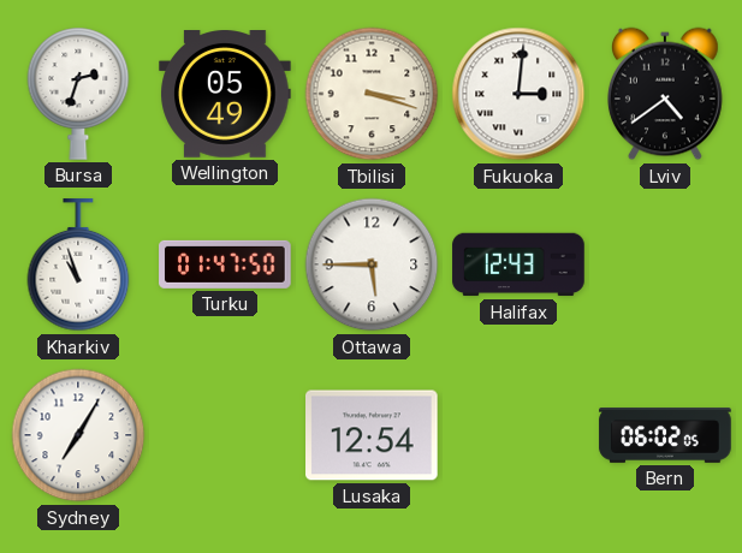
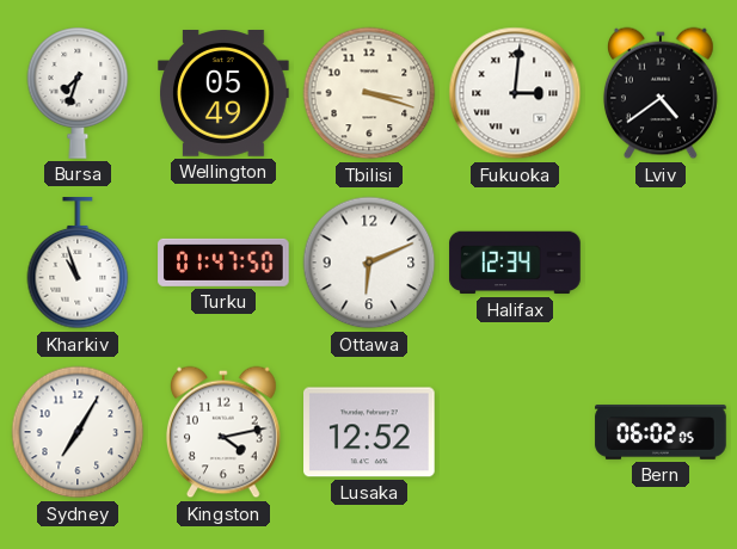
Bursa: 2:33 -> 7:33
Ottawa: 5:45 -> 6:11
Halifax: 12:43 -> 12:34
Kingston: none -> 4:13
Lusaka: 12:54 -> 12:52
